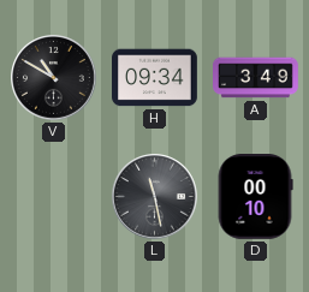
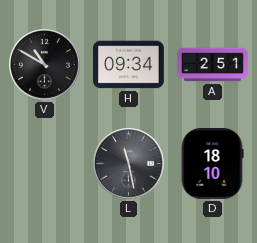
A: 3:49 -> 2:51
D: 00:10 -> 18:10
